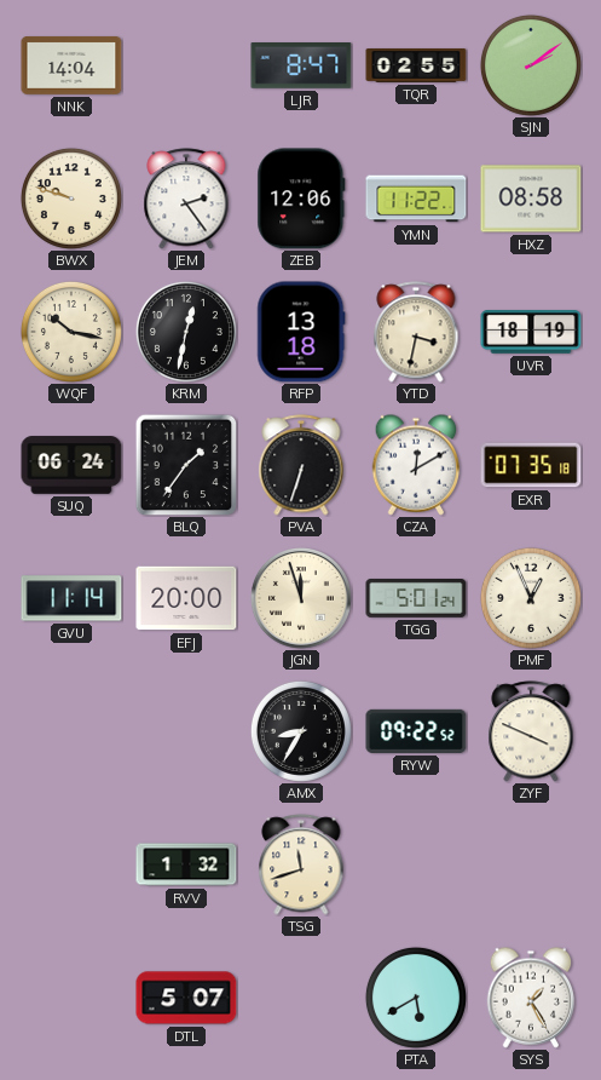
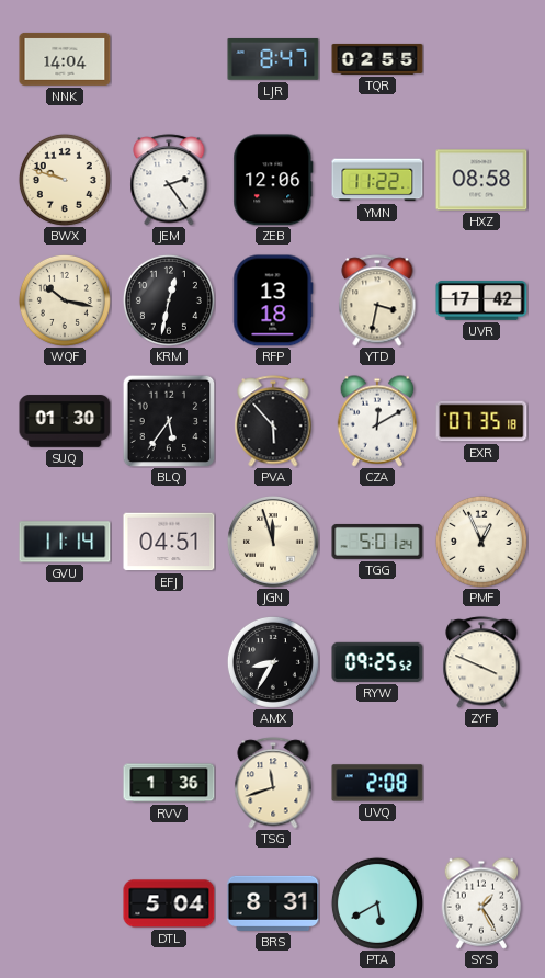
SJN: 2:09 -> none
UVR: 18:19 -> 17:42
SUQ: 06:24 -> 01:30
BLQ: 1:36 -> 5:36
PVA: 6:33 -> 5:53
EFJ: 20:00 -> 04:51
RYW: 09:22 -> 09:25
RVV: 1:32 -> 1:36
UVQ: none -> 2:08
DTL: 5:07 -> 5:04
BRS: none -> 8:31
